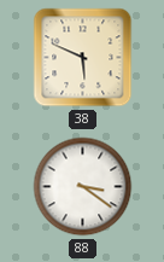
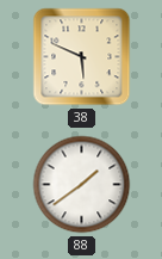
88: 3:21 -> 1:39
